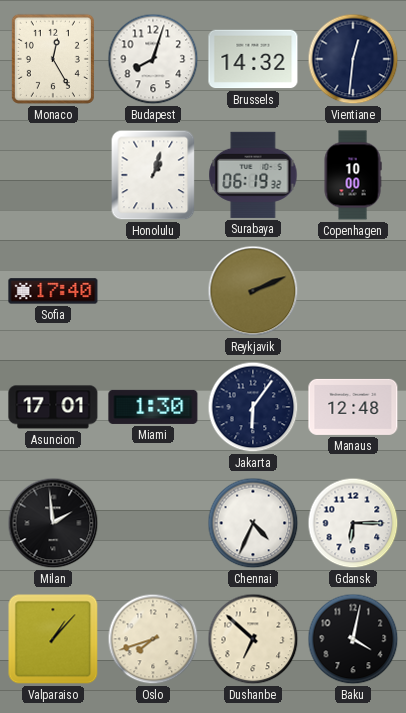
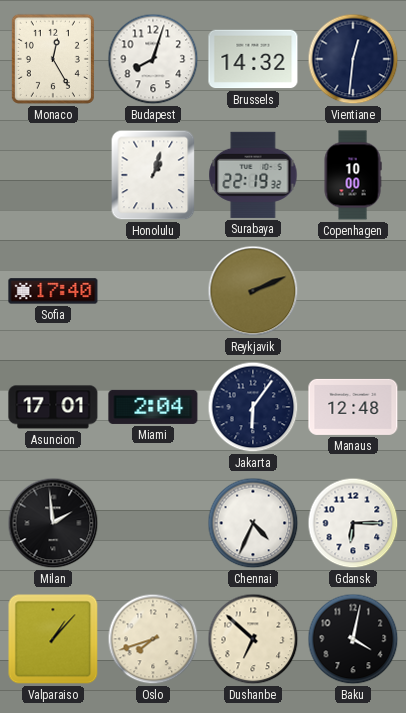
Surabaya: 06:19 -> 22:19
Miami: 1:30 -> 2:04
